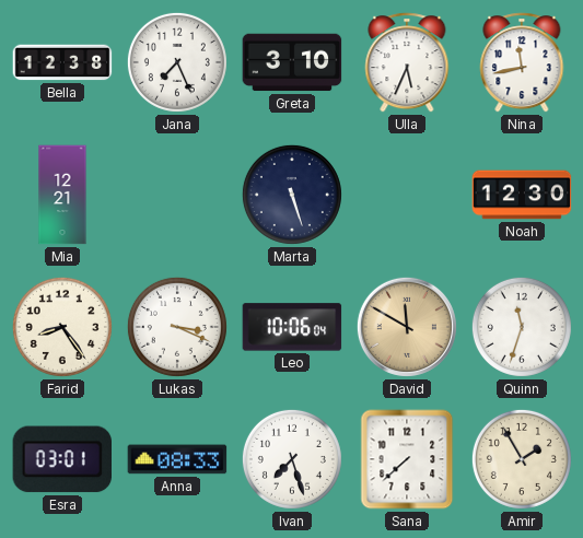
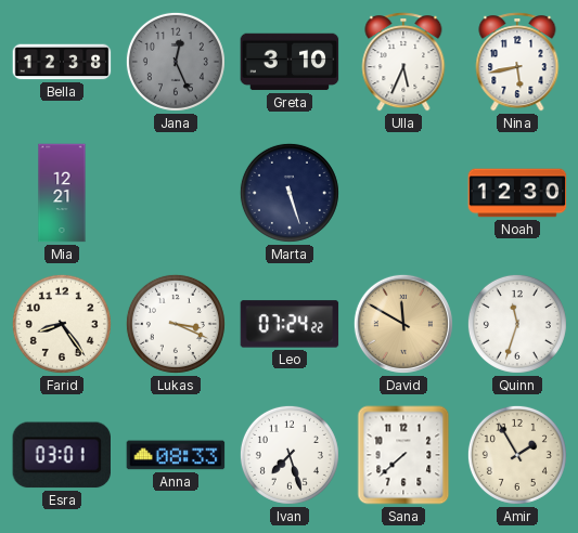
Jana: 7:26 -> 12:26
Jana dial: white -> grey
Nina: 11:43 -> 5:43
Leo: 10:06 -> 07:24
